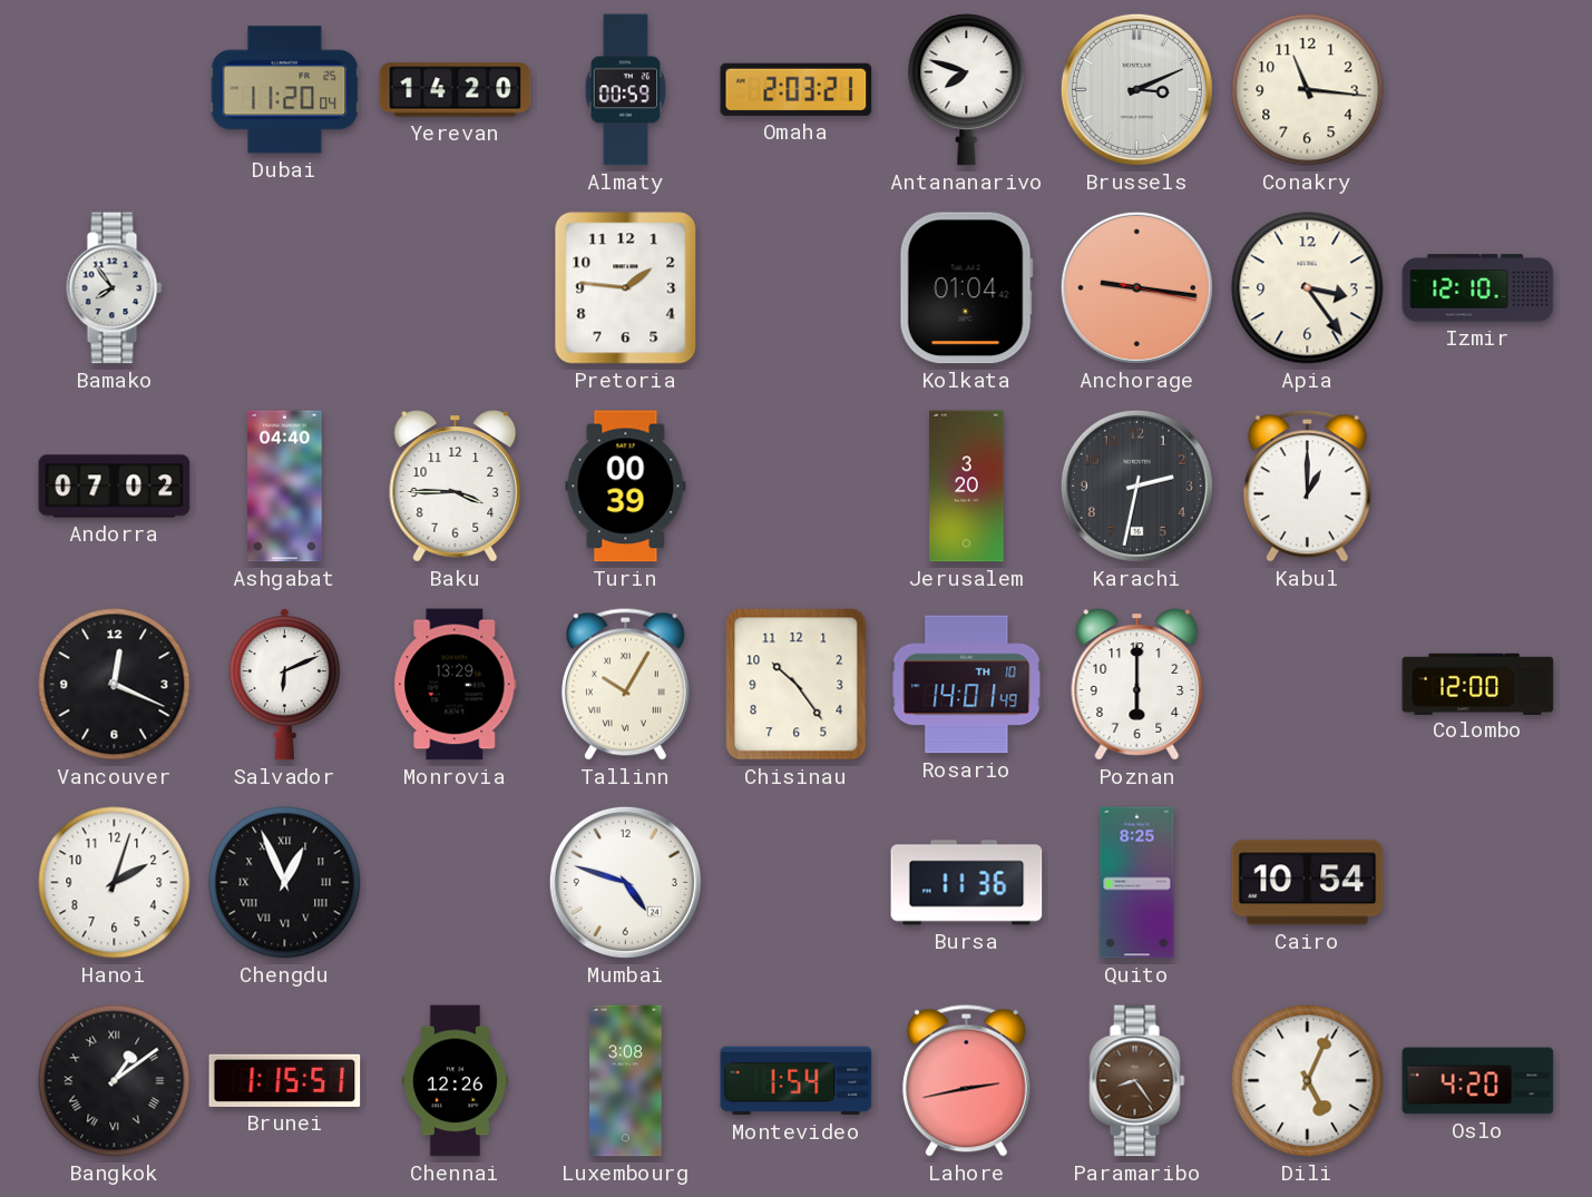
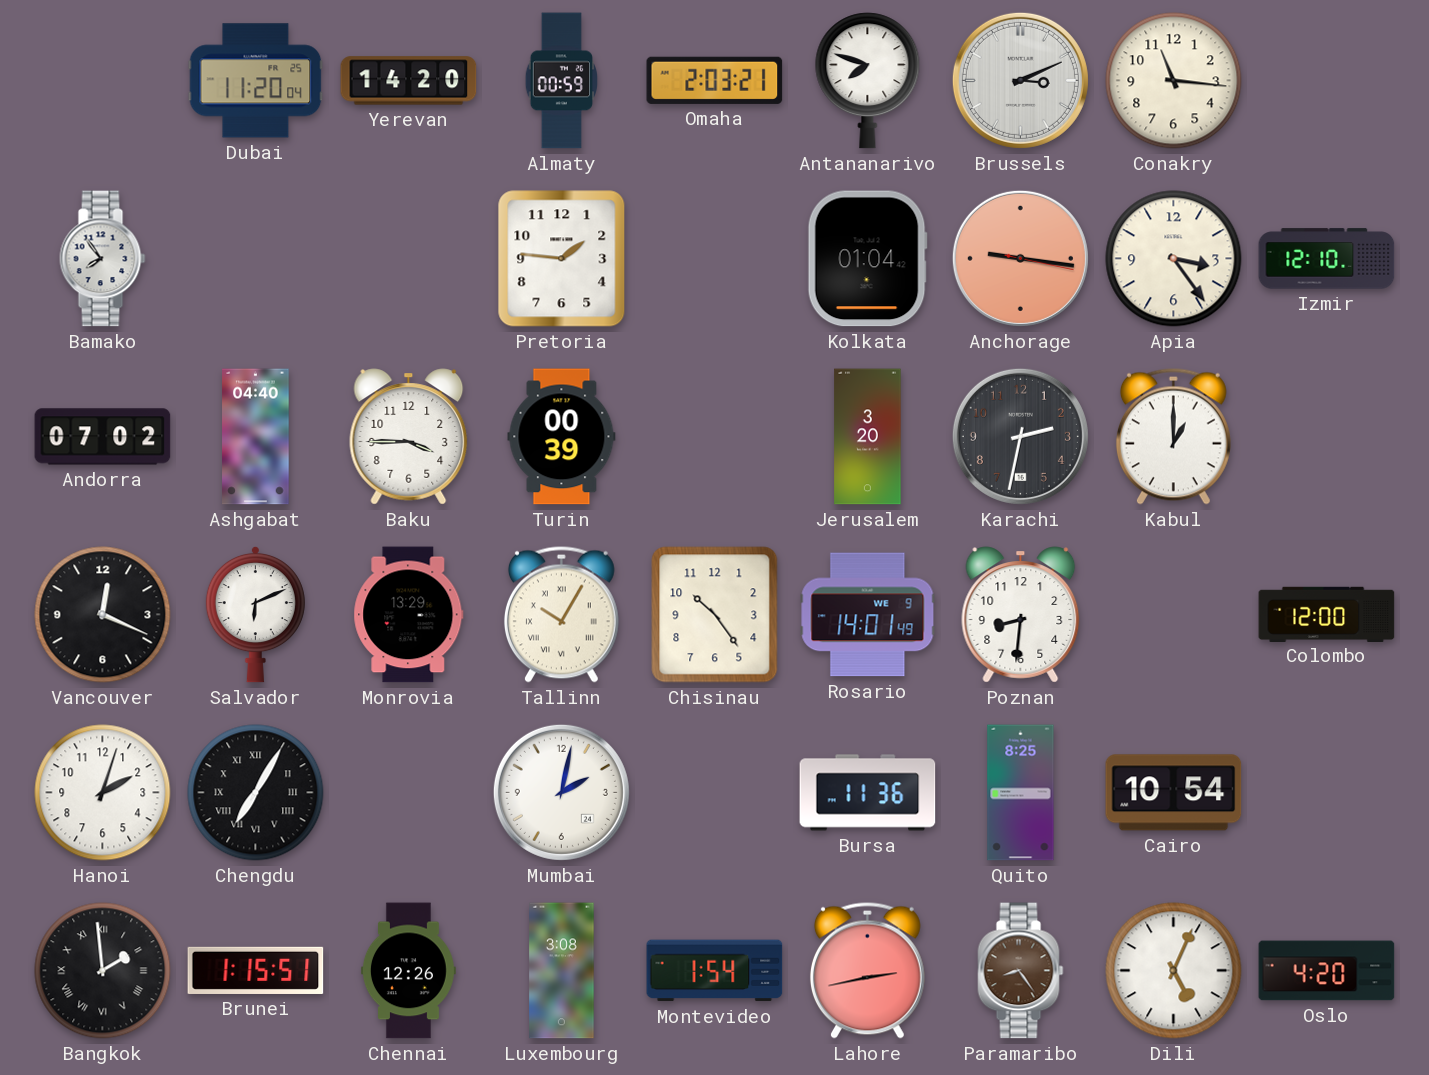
Rosario date: TH 10 -> WE 9
Poznan: 6:00 -> 8:31
Chengdu: 12:56 -> 7:05
Mumbai: 4:48 -> 2:02
Bangkok: 1:09 -> 1:59
